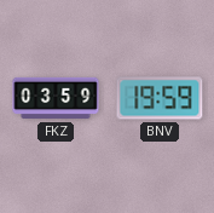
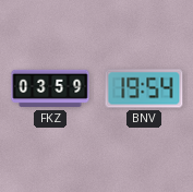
BNV: 19:59 -> 19:54
